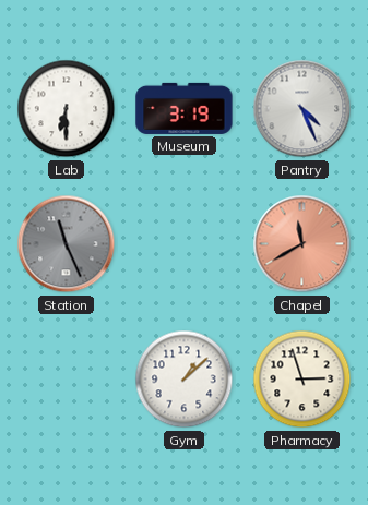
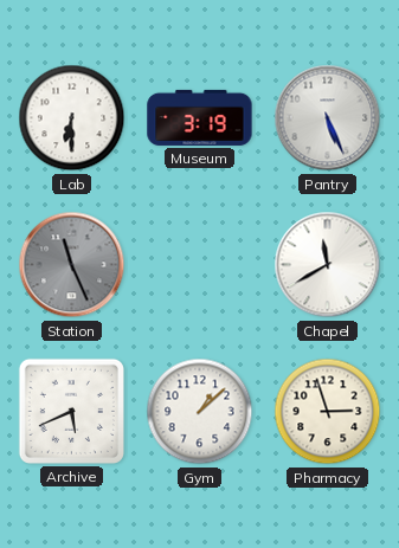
Pantry: 4:26 -> 5:26
Chapel dial: salmon -> white
Archive: none -> 5:41
